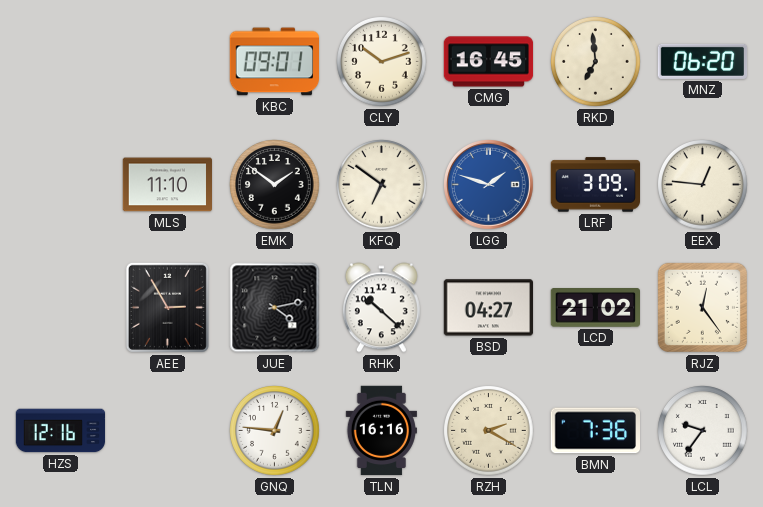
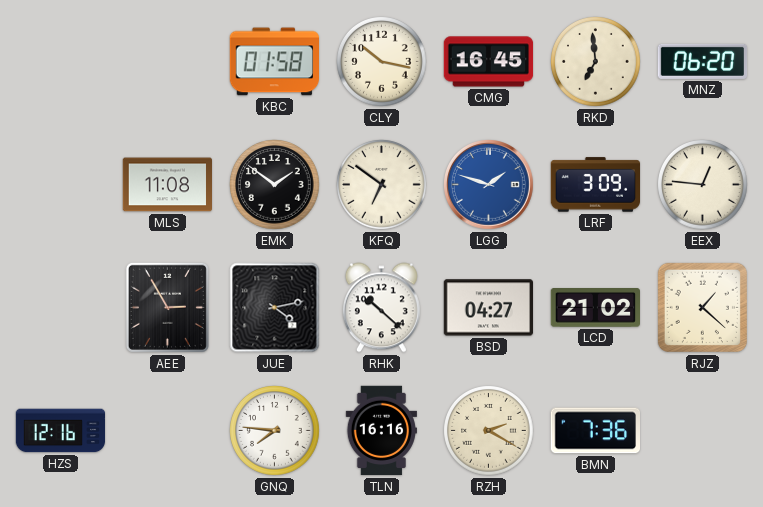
KBC: 09:01 -> 01:58
CLY: 10:12 -> 10:17
MLS: 11:10 -> 11:08
RJZ: 12:24 -> 1:22
GNQ: 12:46 -> 7:46
LCL: 9:36 -> none
